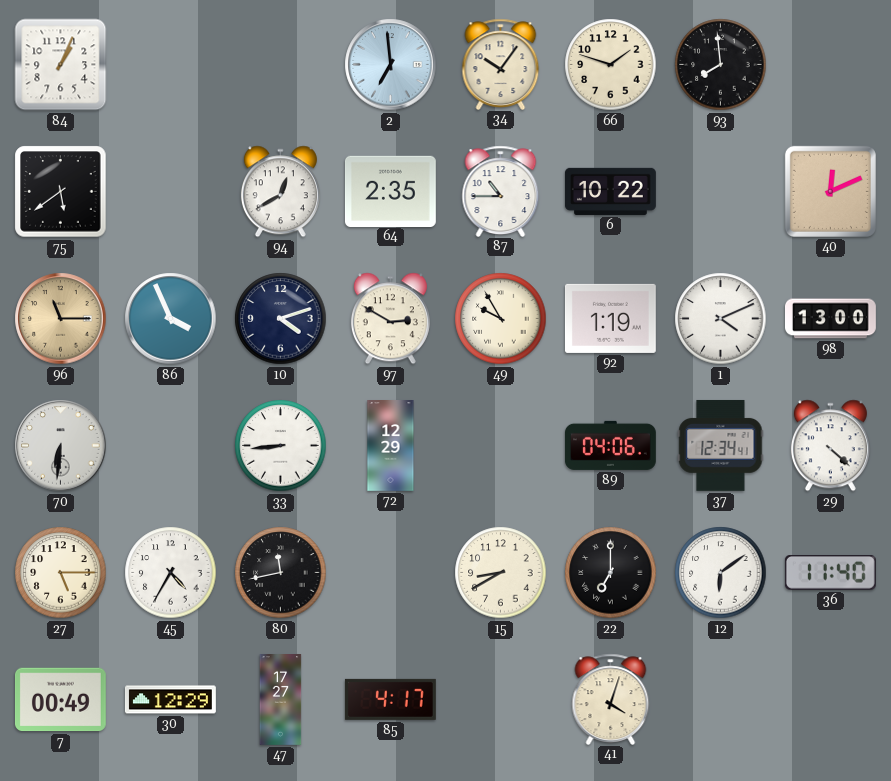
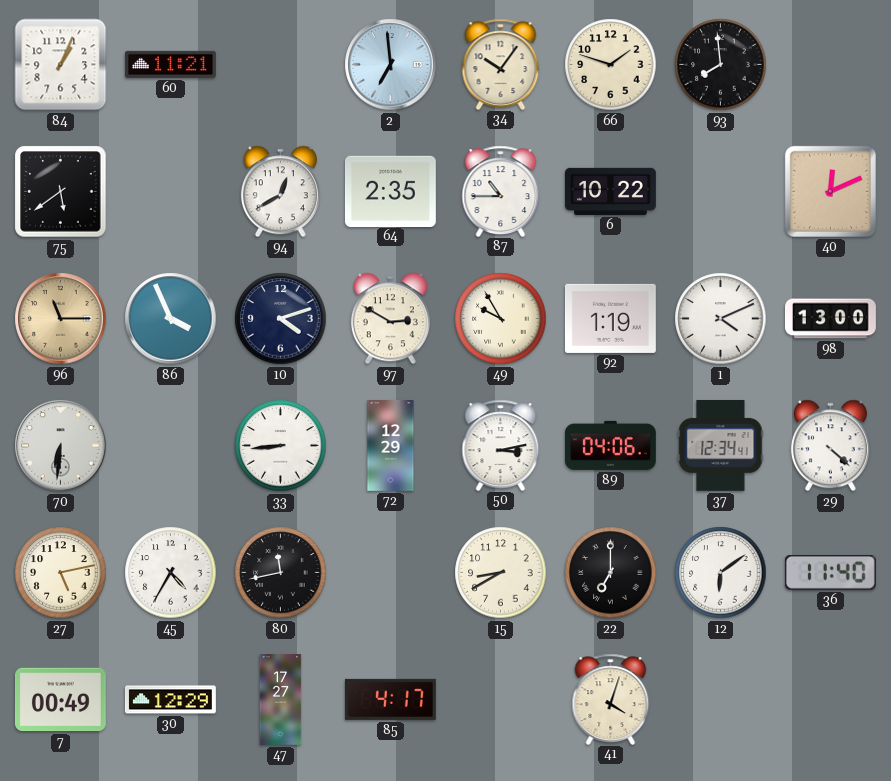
60: none -> 11:21
50: none -> 3:13
27: 5:15 -> 5:13
